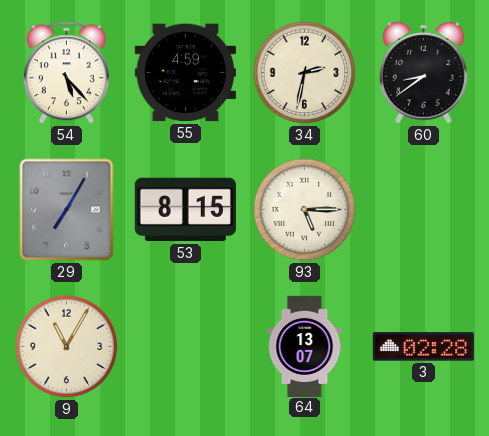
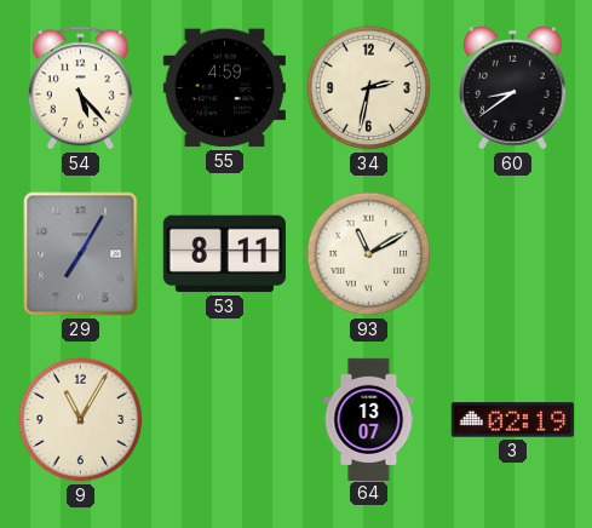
53: 8:15 -> 8:11
93: 5:15 -> 11:10
3: 02:28 -> 02:19
